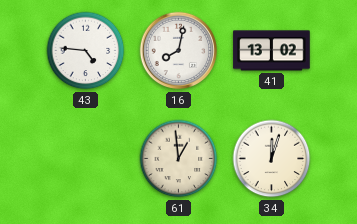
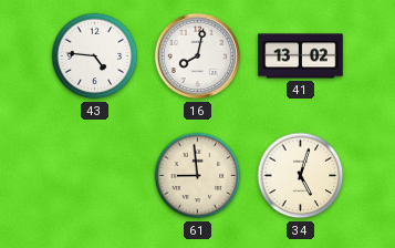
61: 12:59 -> 8:59
34: 12:03 -> 5:03
